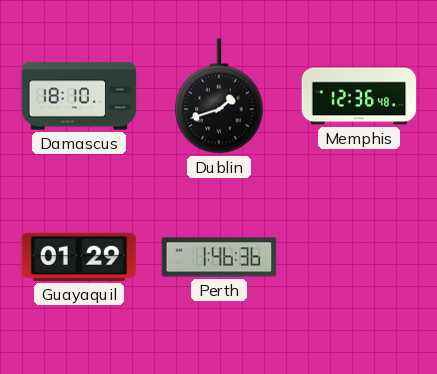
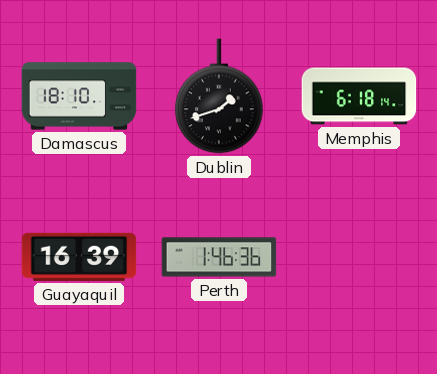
Memphis: 12:36 -> 6:18
Guayaquil: 01:29 -> 16:39
